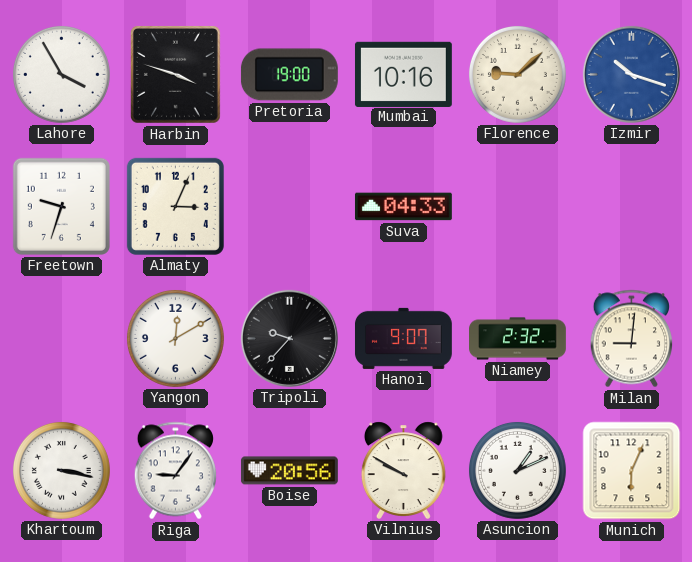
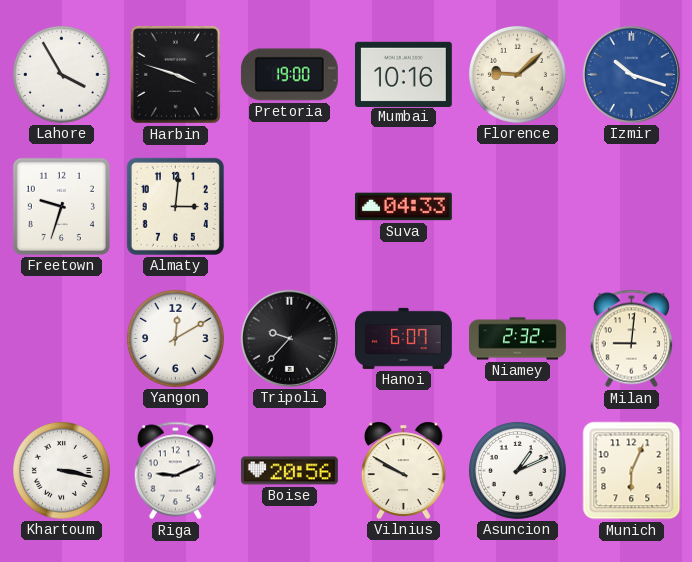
Almaty: 3:04 -> 3:01
Hanoi: 9:07 -> 6:07
Riga: 9:06 -> 9:11
